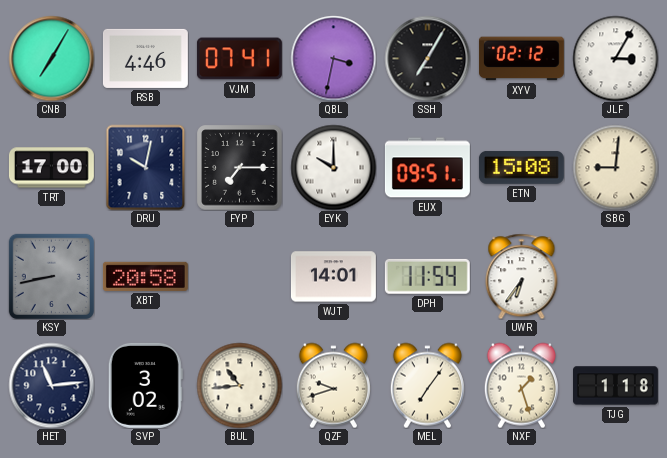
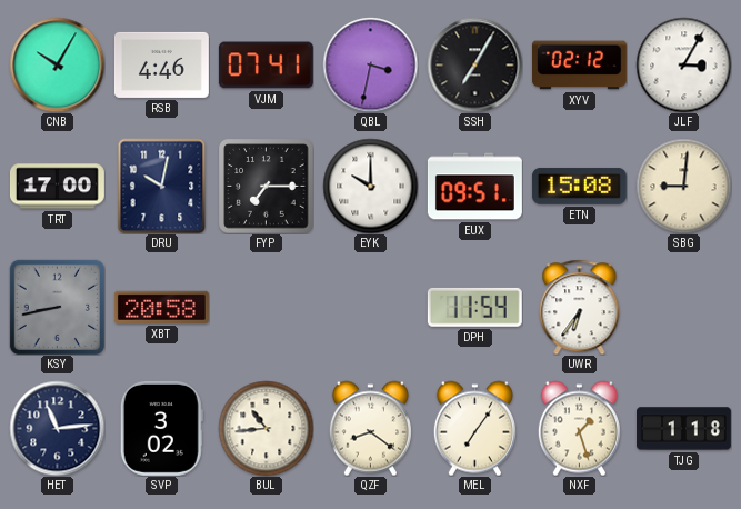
CNB: 7:05 -> 10:05
WJT: 14:01 -> none
QZF: 9:42 -> 8:21
